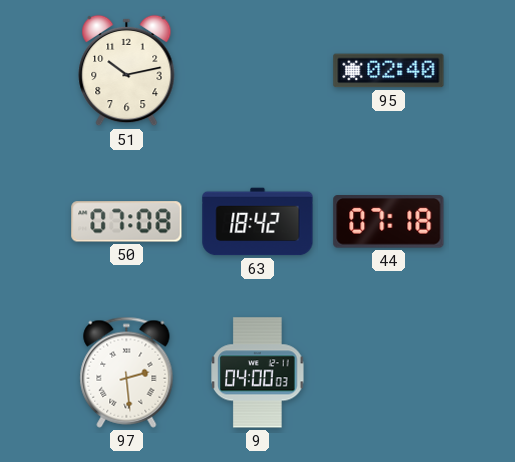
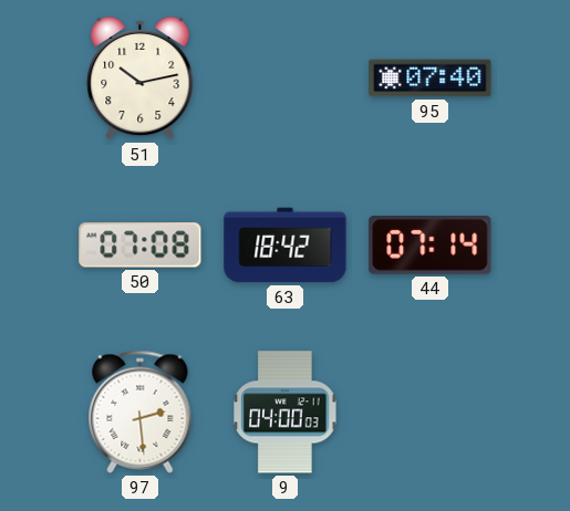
95: 02:40 -> 07:40
44: 07:18 -> 07:14
